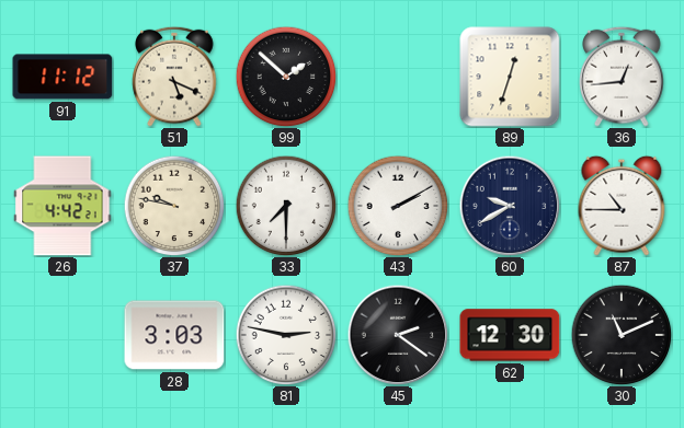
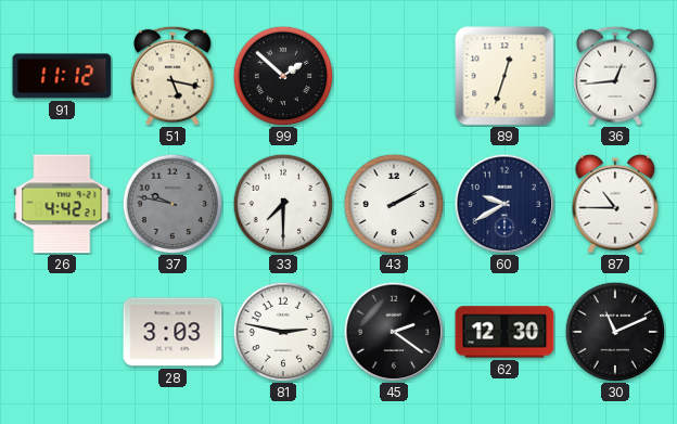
51: 5:19 -> 5:17
37 dial: cream -> grey
